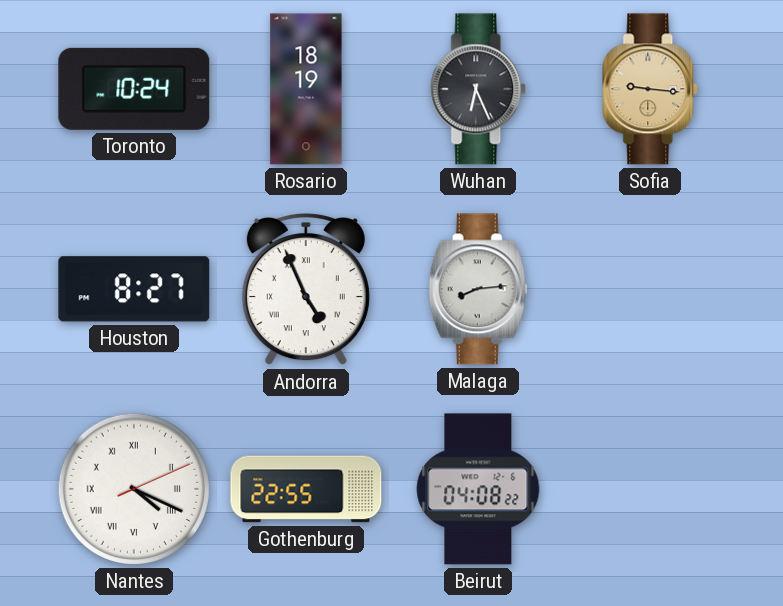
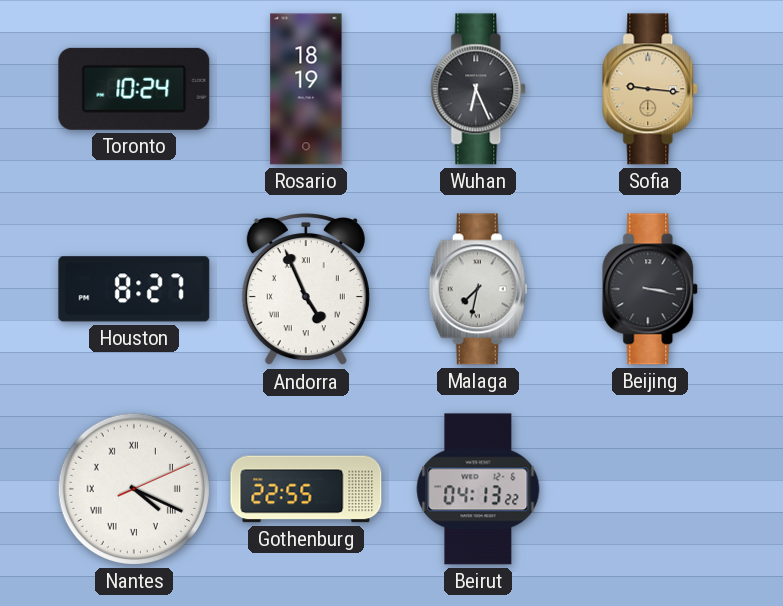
Malaga: 8:14 -> 7:32
Beijing: none -> 3:17
Beirut: 04:08 -> 04:13
